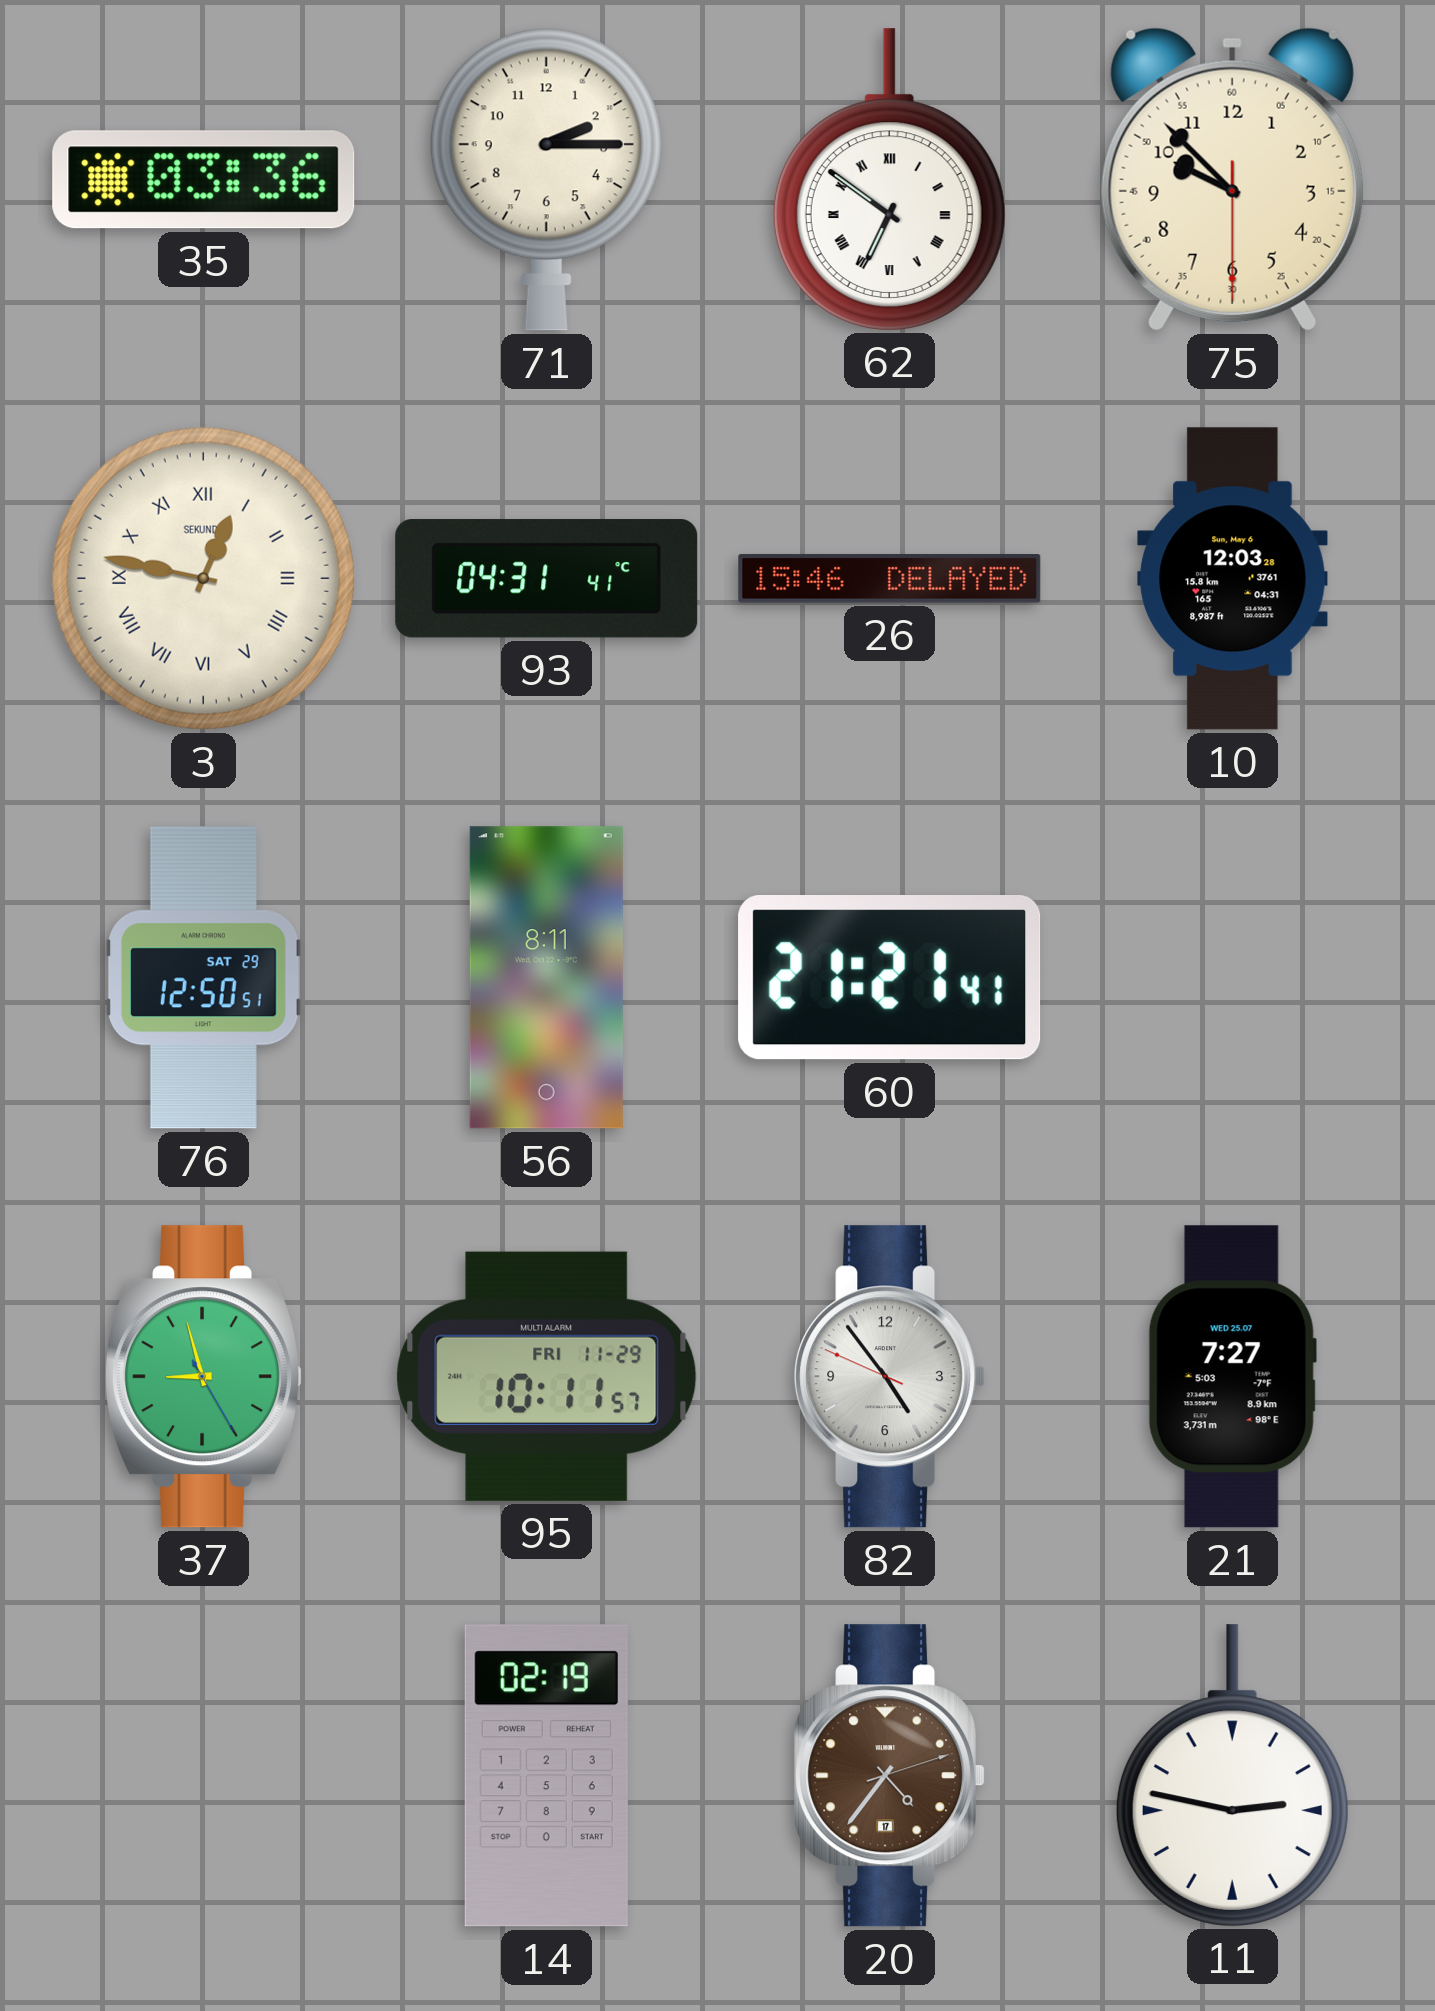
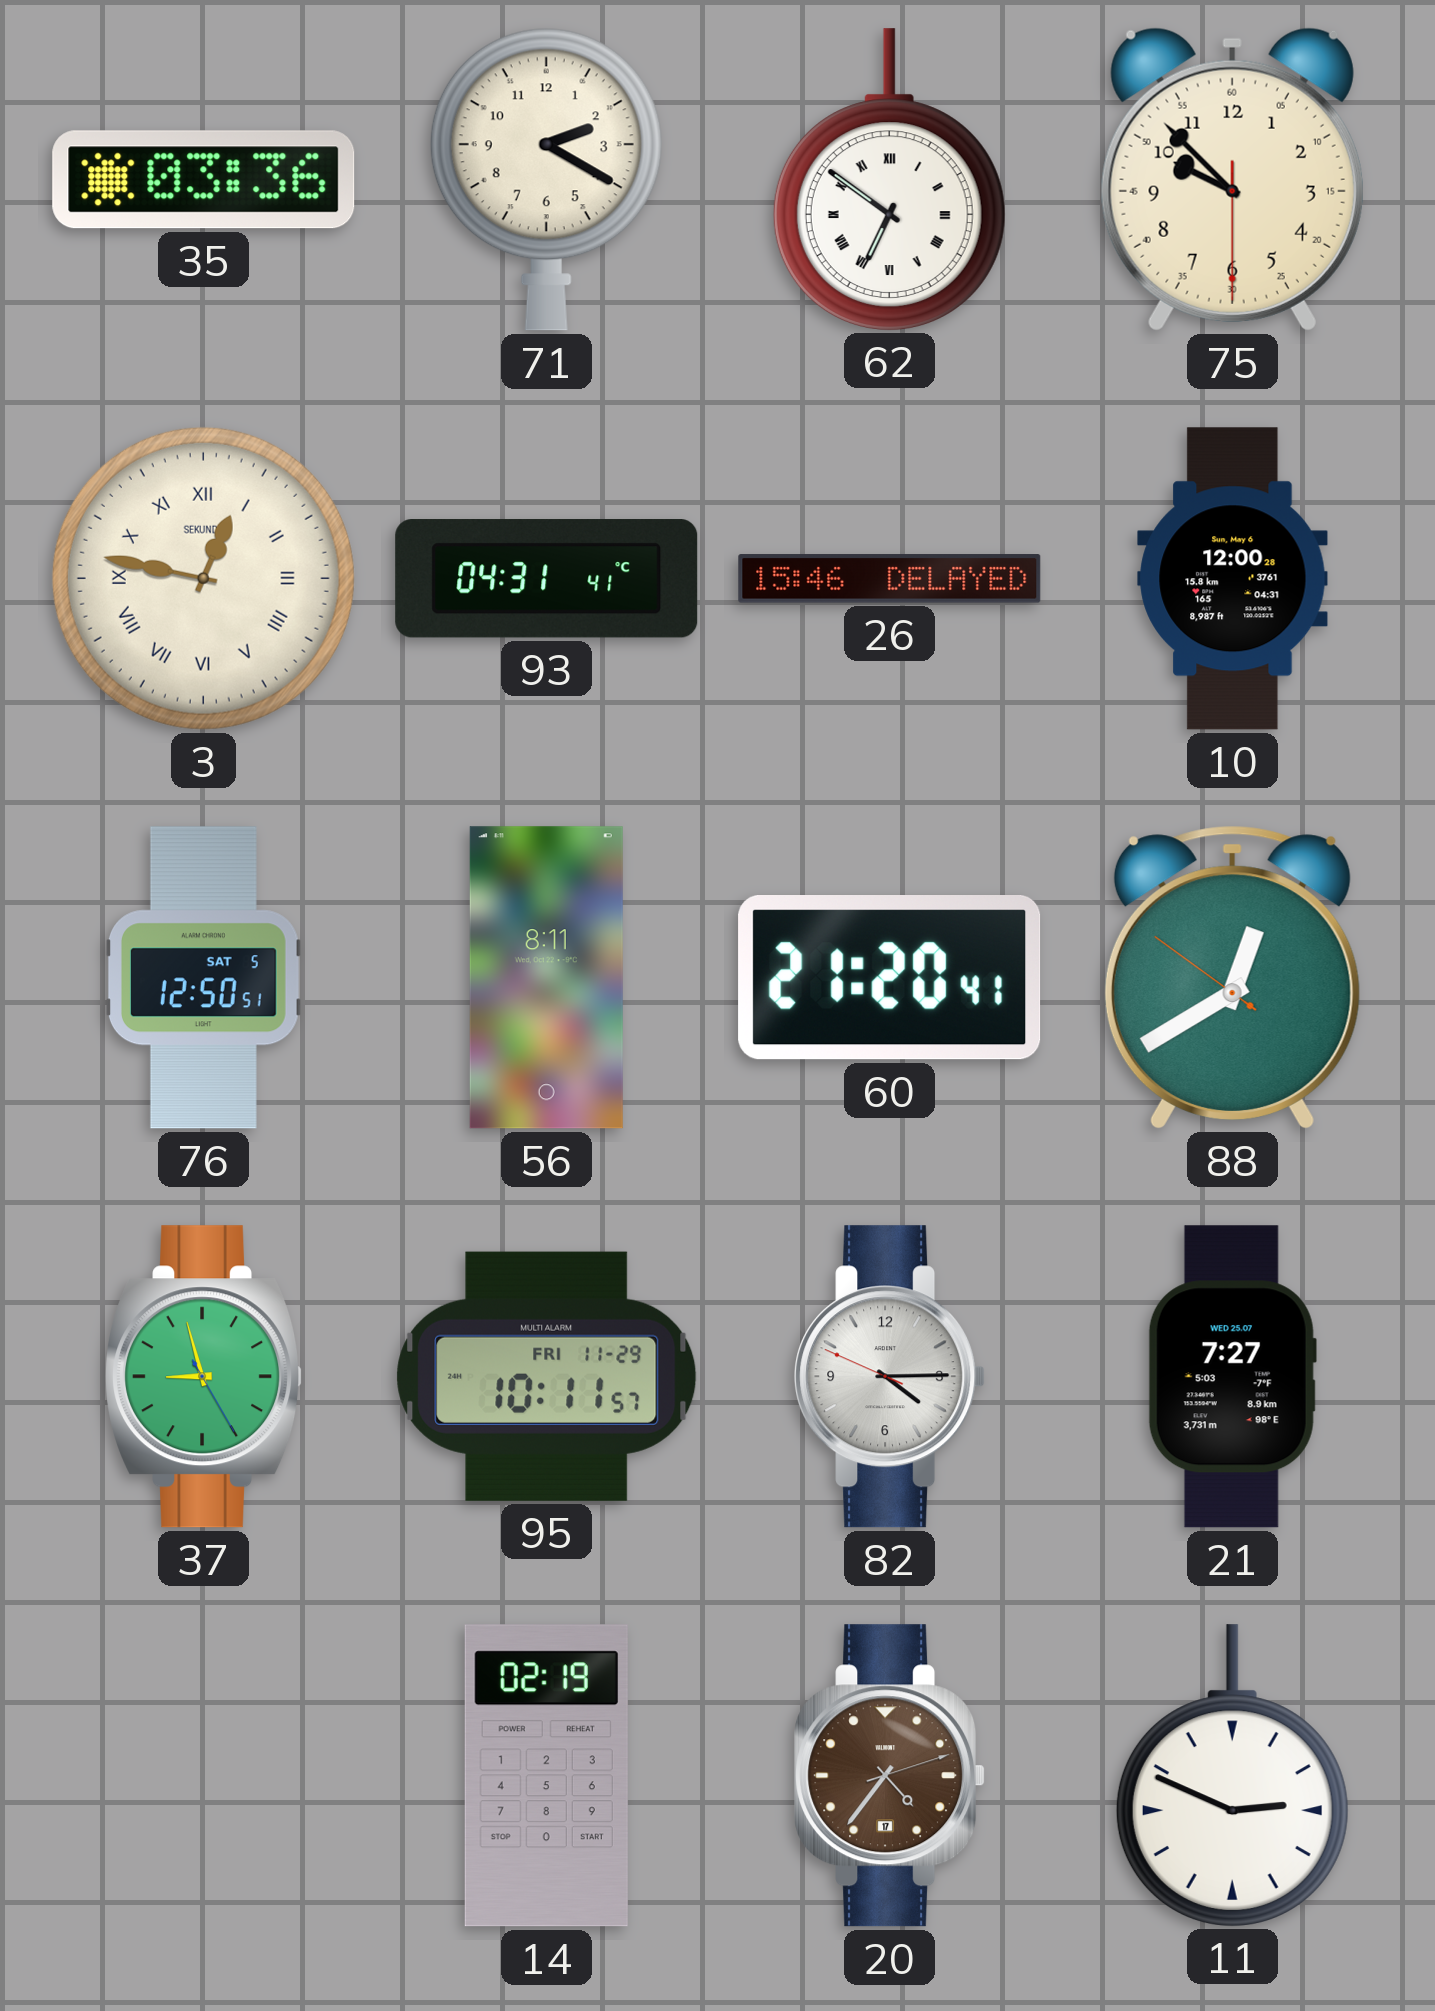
71: 2:15 -> 2:20
10: 12:03 -> 12:00
76 date: SAT 29 -> SAT 5
60: 21:21 -> 21:20
88: none -> 12:39
82: 4:53 -> 4:14
11: 2:47 -> 2:49
